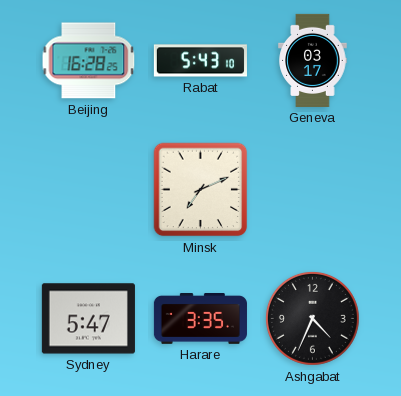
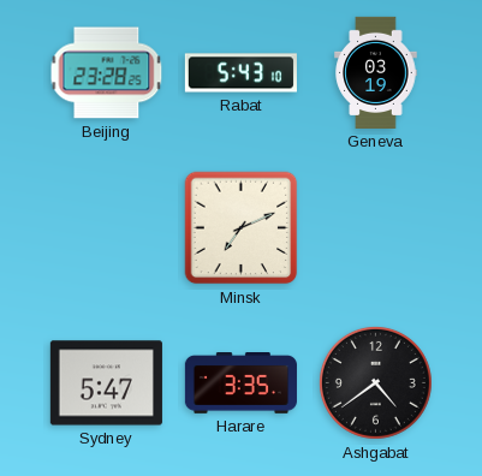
Beijing: 16:28 -> 23:28
Geneva: 03:17 -> 03:19
Ashgabat: 4:34 -> 4:39
